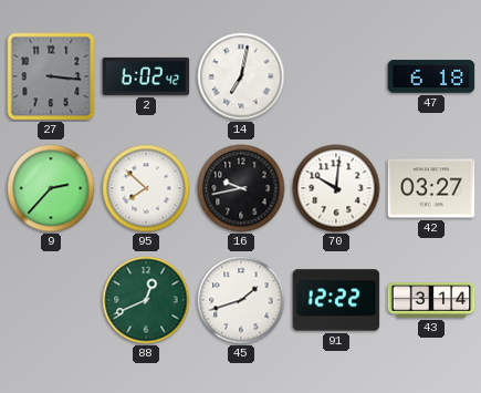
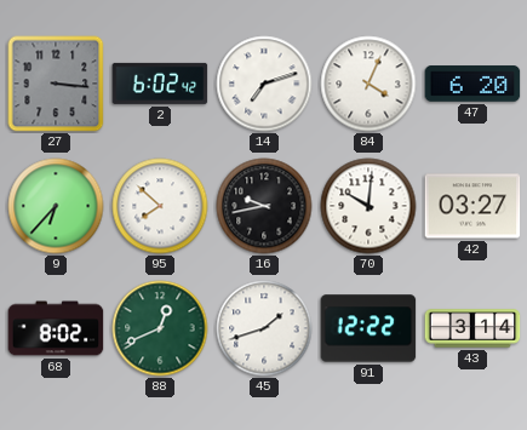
14: 7:02 -> 7:12
84: none -> 4:04
47: 6:18 -> 6:20
9: 2:37 -> 6:37
68: none -> 8:02
